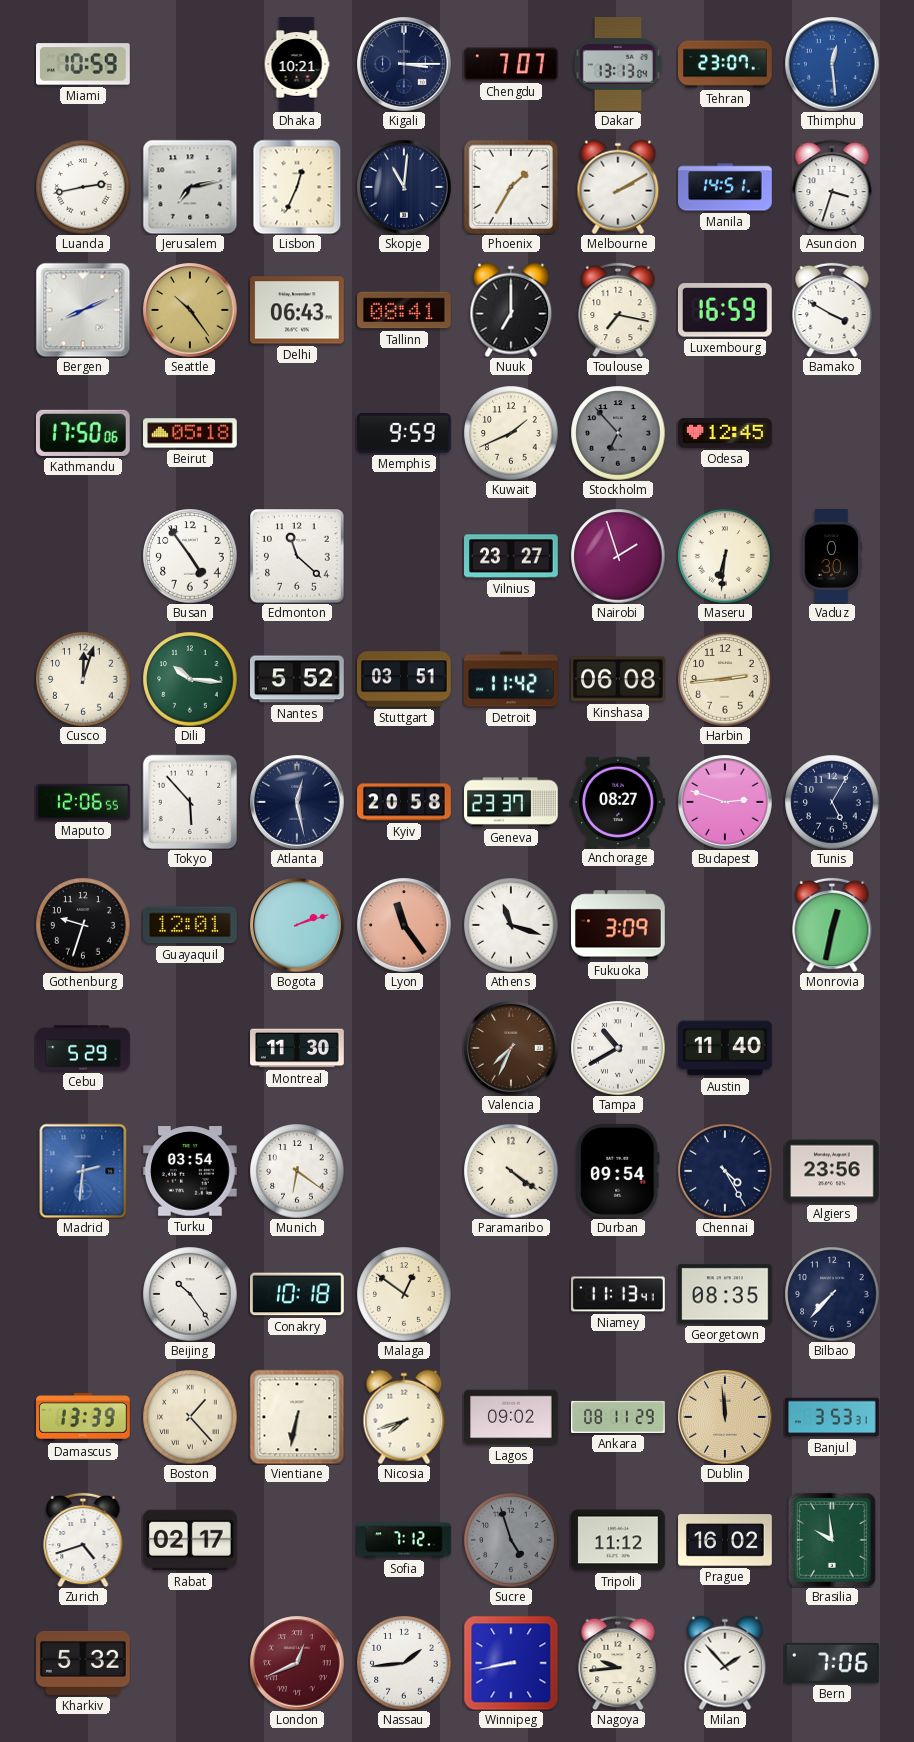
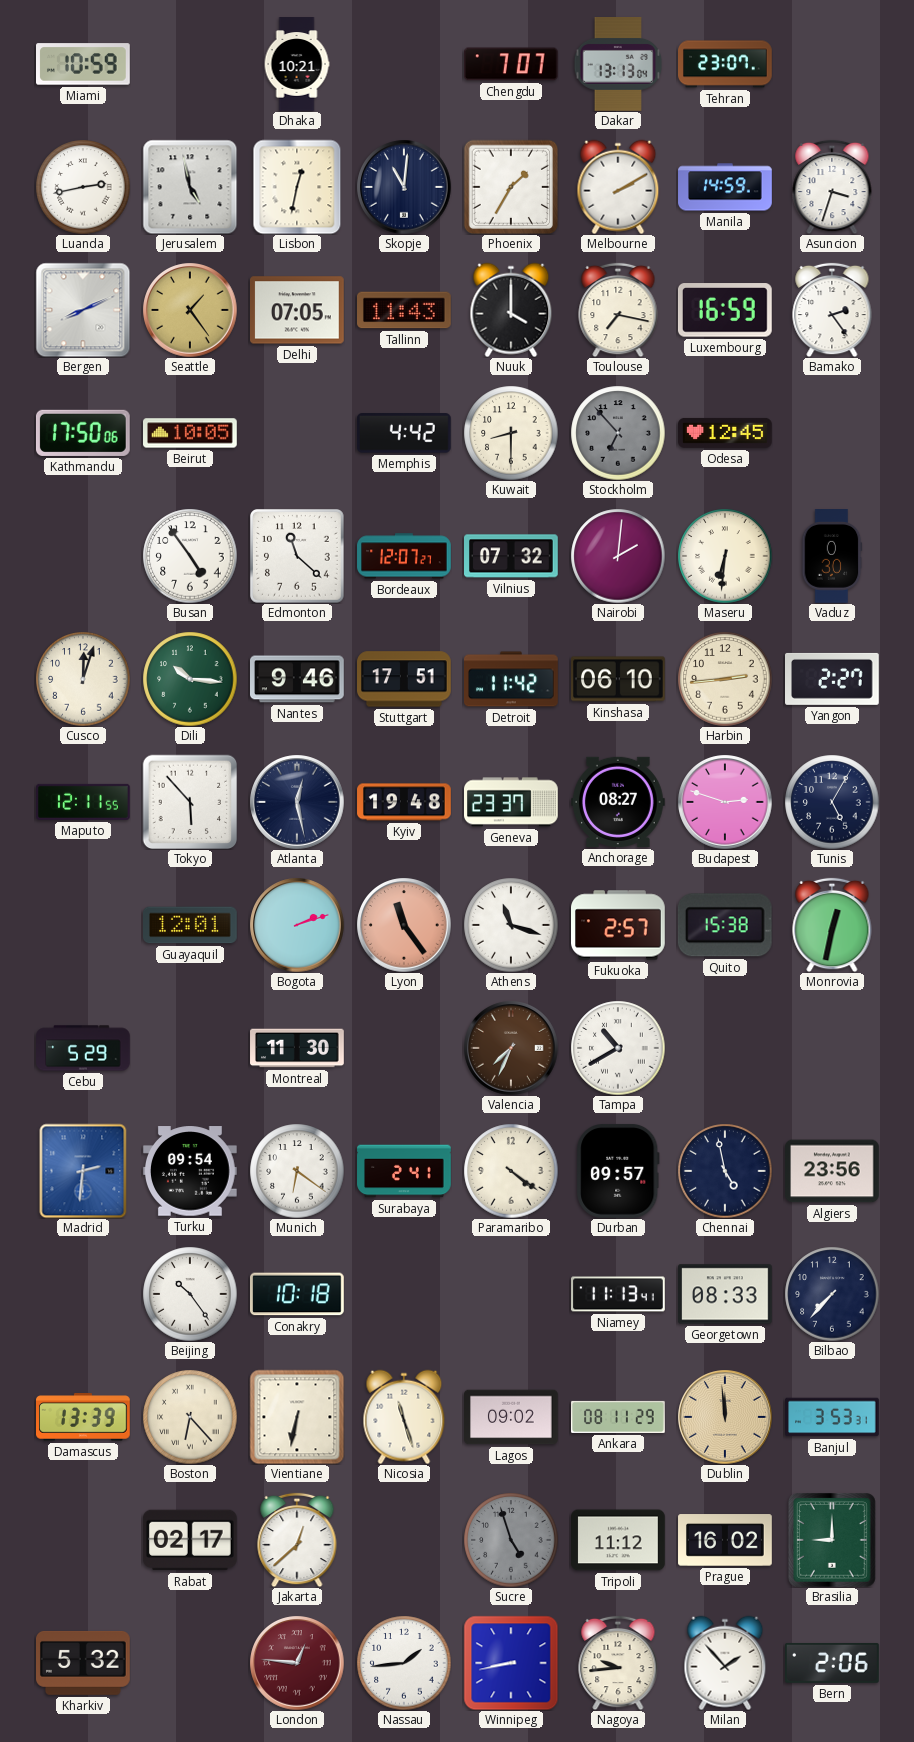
Kigali: 3:15 -> none
Thimphu: 12:29 -> none
Jerusalem: 7:13 -> 4:58
Lisbon: 12:34 -> 12:32
Manila: 14:51 -> 14:59
Seattle: 10:24 -> 1:24
Delhi: 06:43 -> 07:05
Tallinn: 08:41 -> 11:43
Nuuk: 7:00 -> 4:00
Bamako: 3:50 -> 2:24
Beirut: 05:18 -> 10:05
Memphis: 9:59 -> 4:42
Kuwait: 1:41 -> 8:30
Bordeaux: none -> 12:07
Vilnius: 23:27 -> 07:32
Nairobi: 1:57 -> 2:01
Nantes: 5:52 -> 9:46
Stuttgart: 03:51 -> 17:51
Kinshasa: 06:08 -> 06:10
Yangon: none -> 2:27
Maputo: 12:06 -> 12:11
Kyiv: 20:58 -> 19:48
Gothenburg: 9:33 -> none
Fukuoka: 3:09 -> 2:57
Quito: none -> 15:38
Austin: 11:40 -> none
Turku: 03:54 -> 09:54
Surabaya: none -> 2:41
Durban: 09:54 -> 09:57
Chennai: 4:25 -> 4:58
Malaga: 12:51 -> none
Georgetown: 08:35 -> 08:33
Boston: 1:23 -> 6:23
Nicosia: 7:42 -> 11:27
Zurich: 4:42 -> none
Jakarta: none -> 12:38
Sofia: 7:12 -> none
Brasilia: 9:59 -> 9:00
London: 12:41 -> 12:46
Bern: 7:06 -> 2:06
